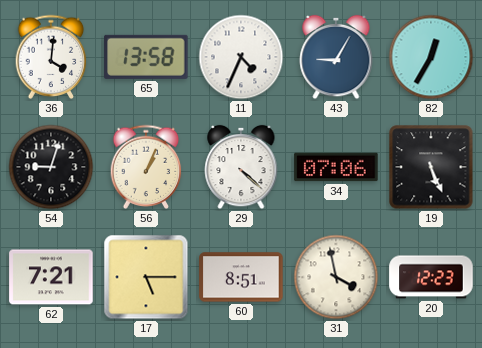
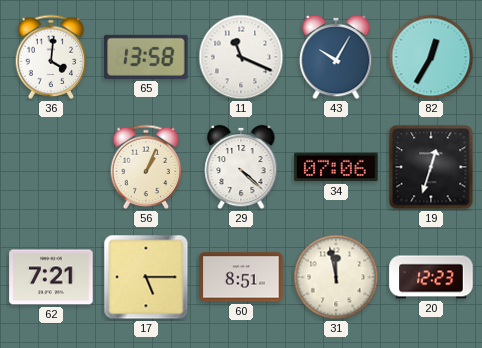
11: 4:34 -> 11:19
43: 9:05 -> 10:05
54: 9:03 -> none
19: 5:26 -> 12:33
31: 3:58 -> 11:58
